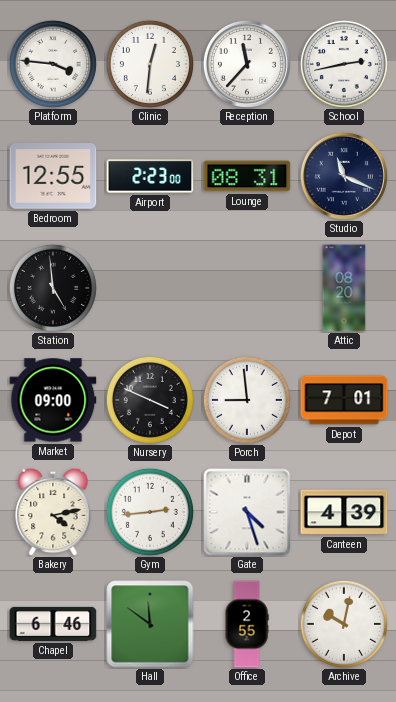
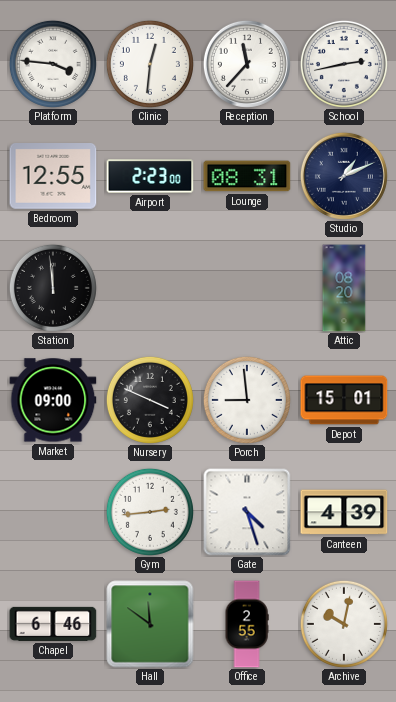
Studio: 11:19 -> 1:11
Station: 4:59 -> 11:59
Depot: 7:01 -> 15:01
Bakery: 4:13 -> none
